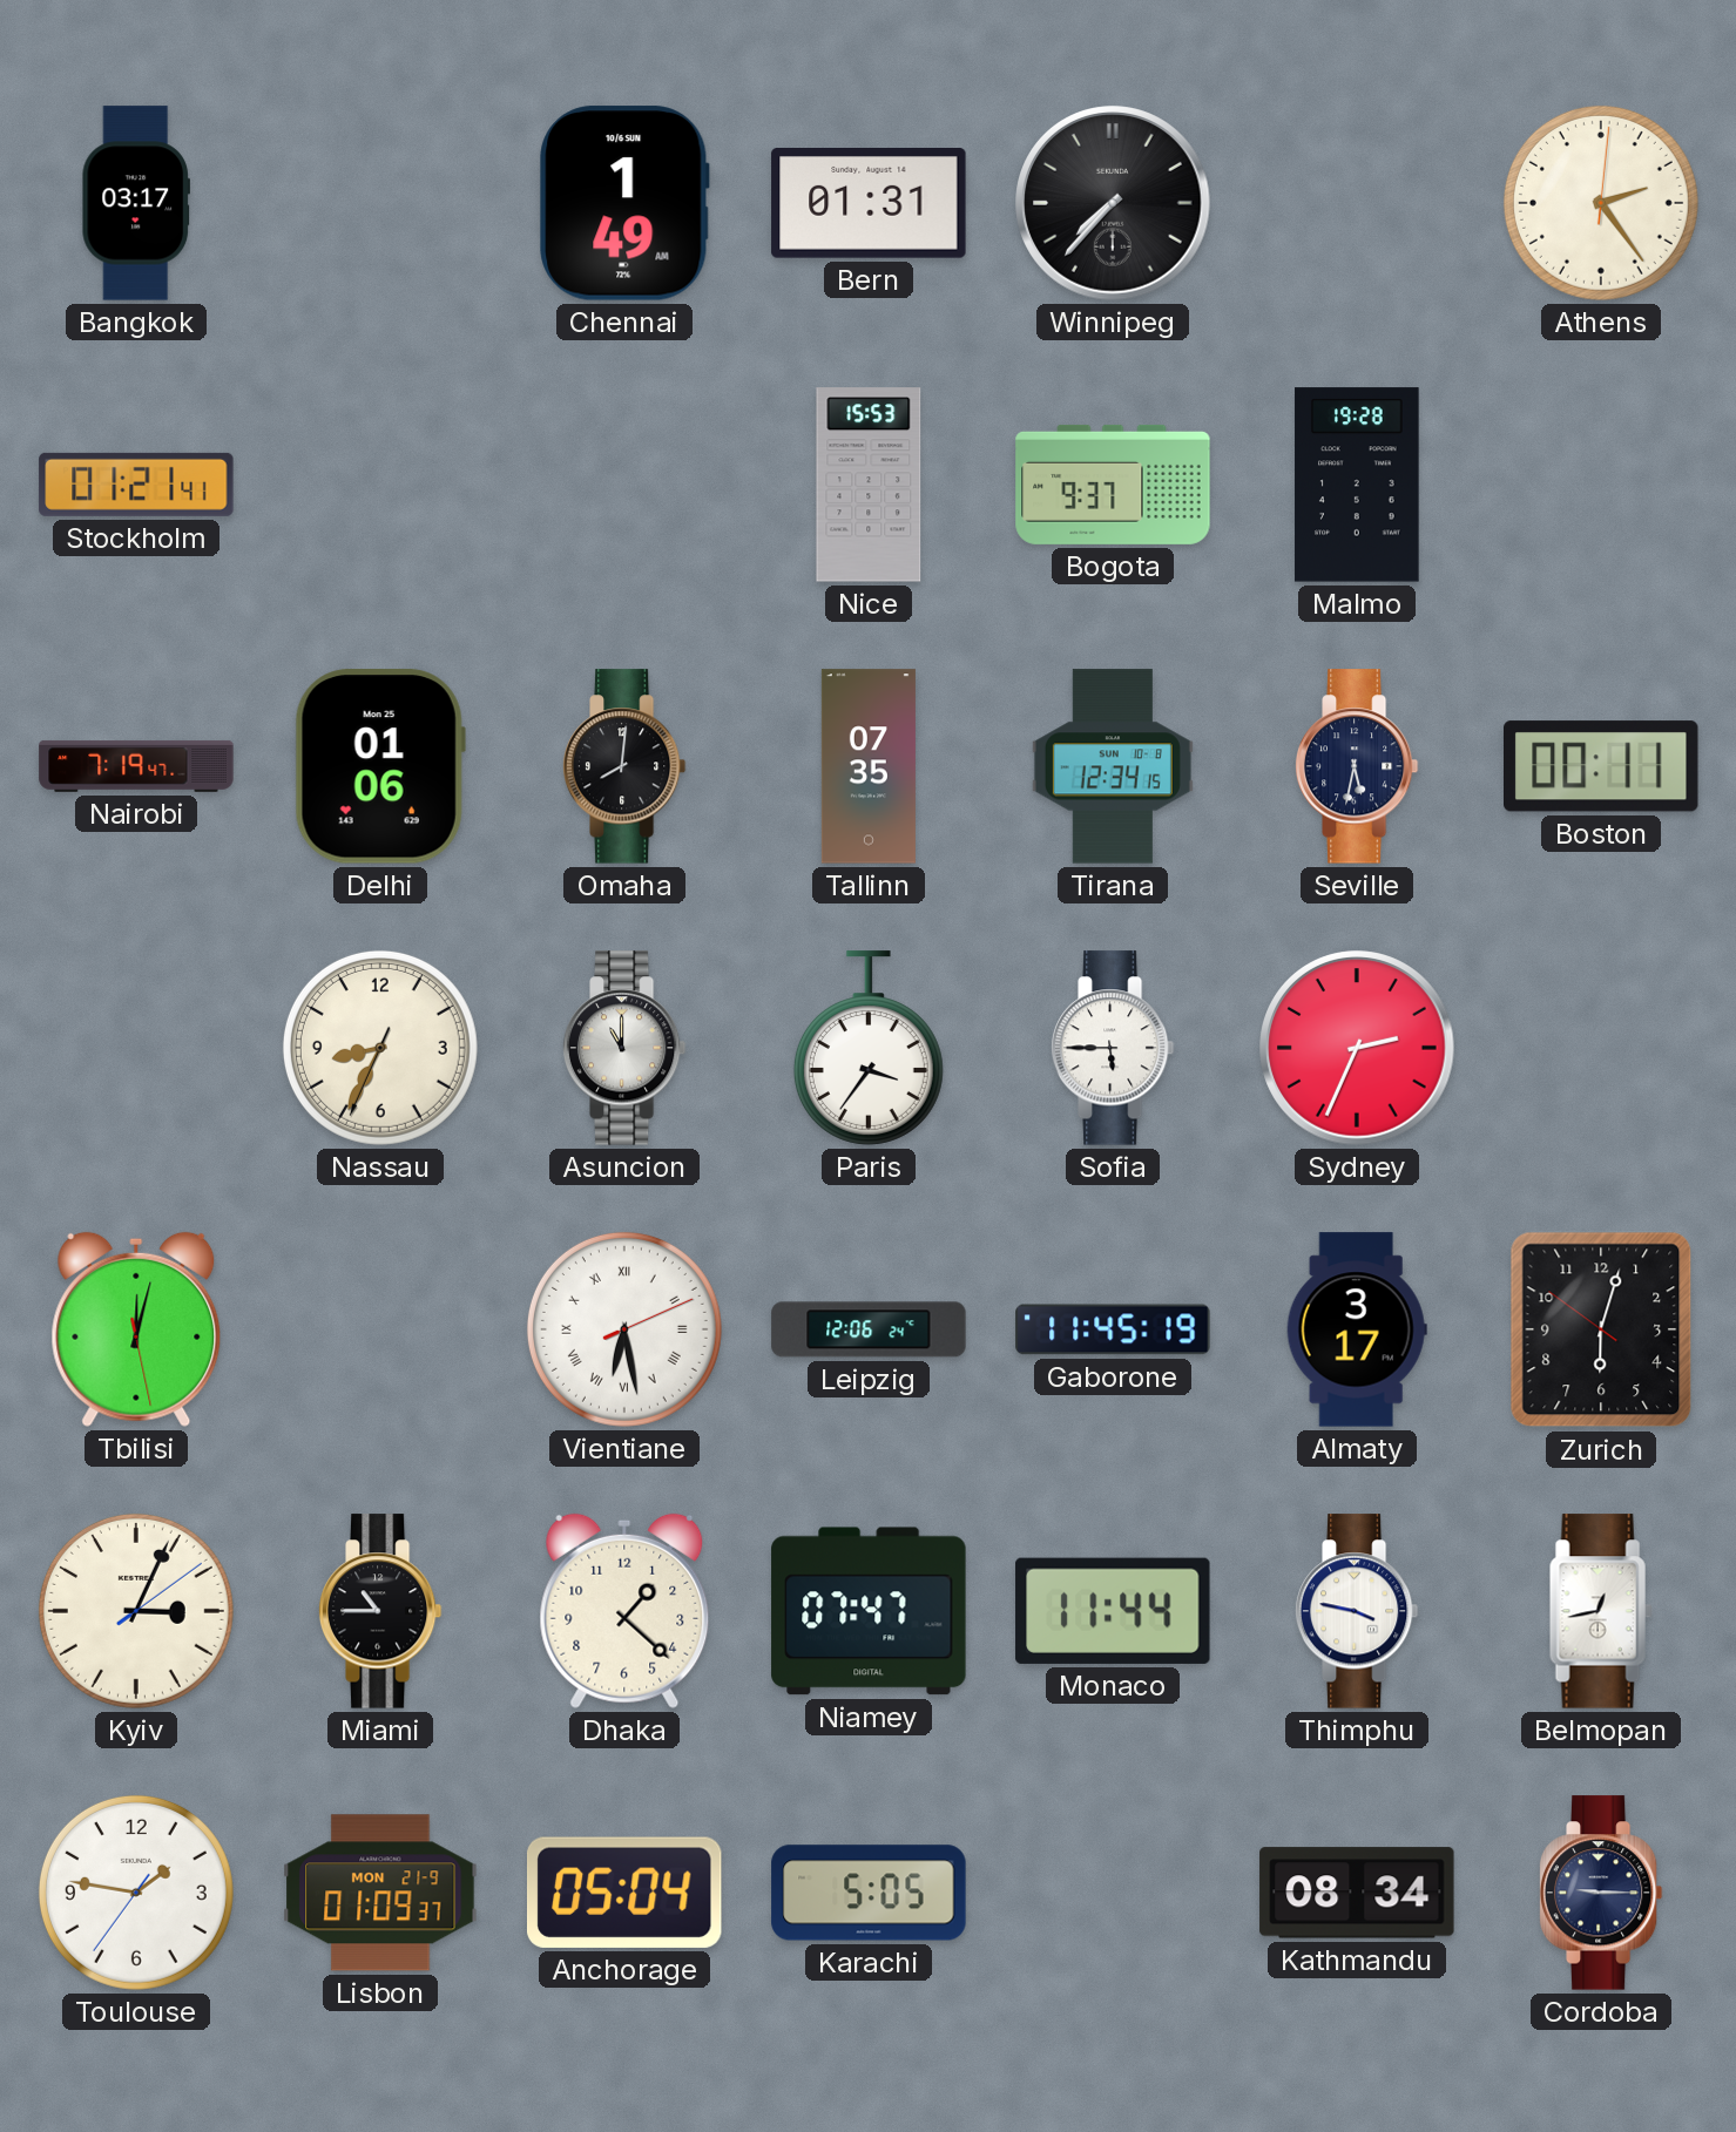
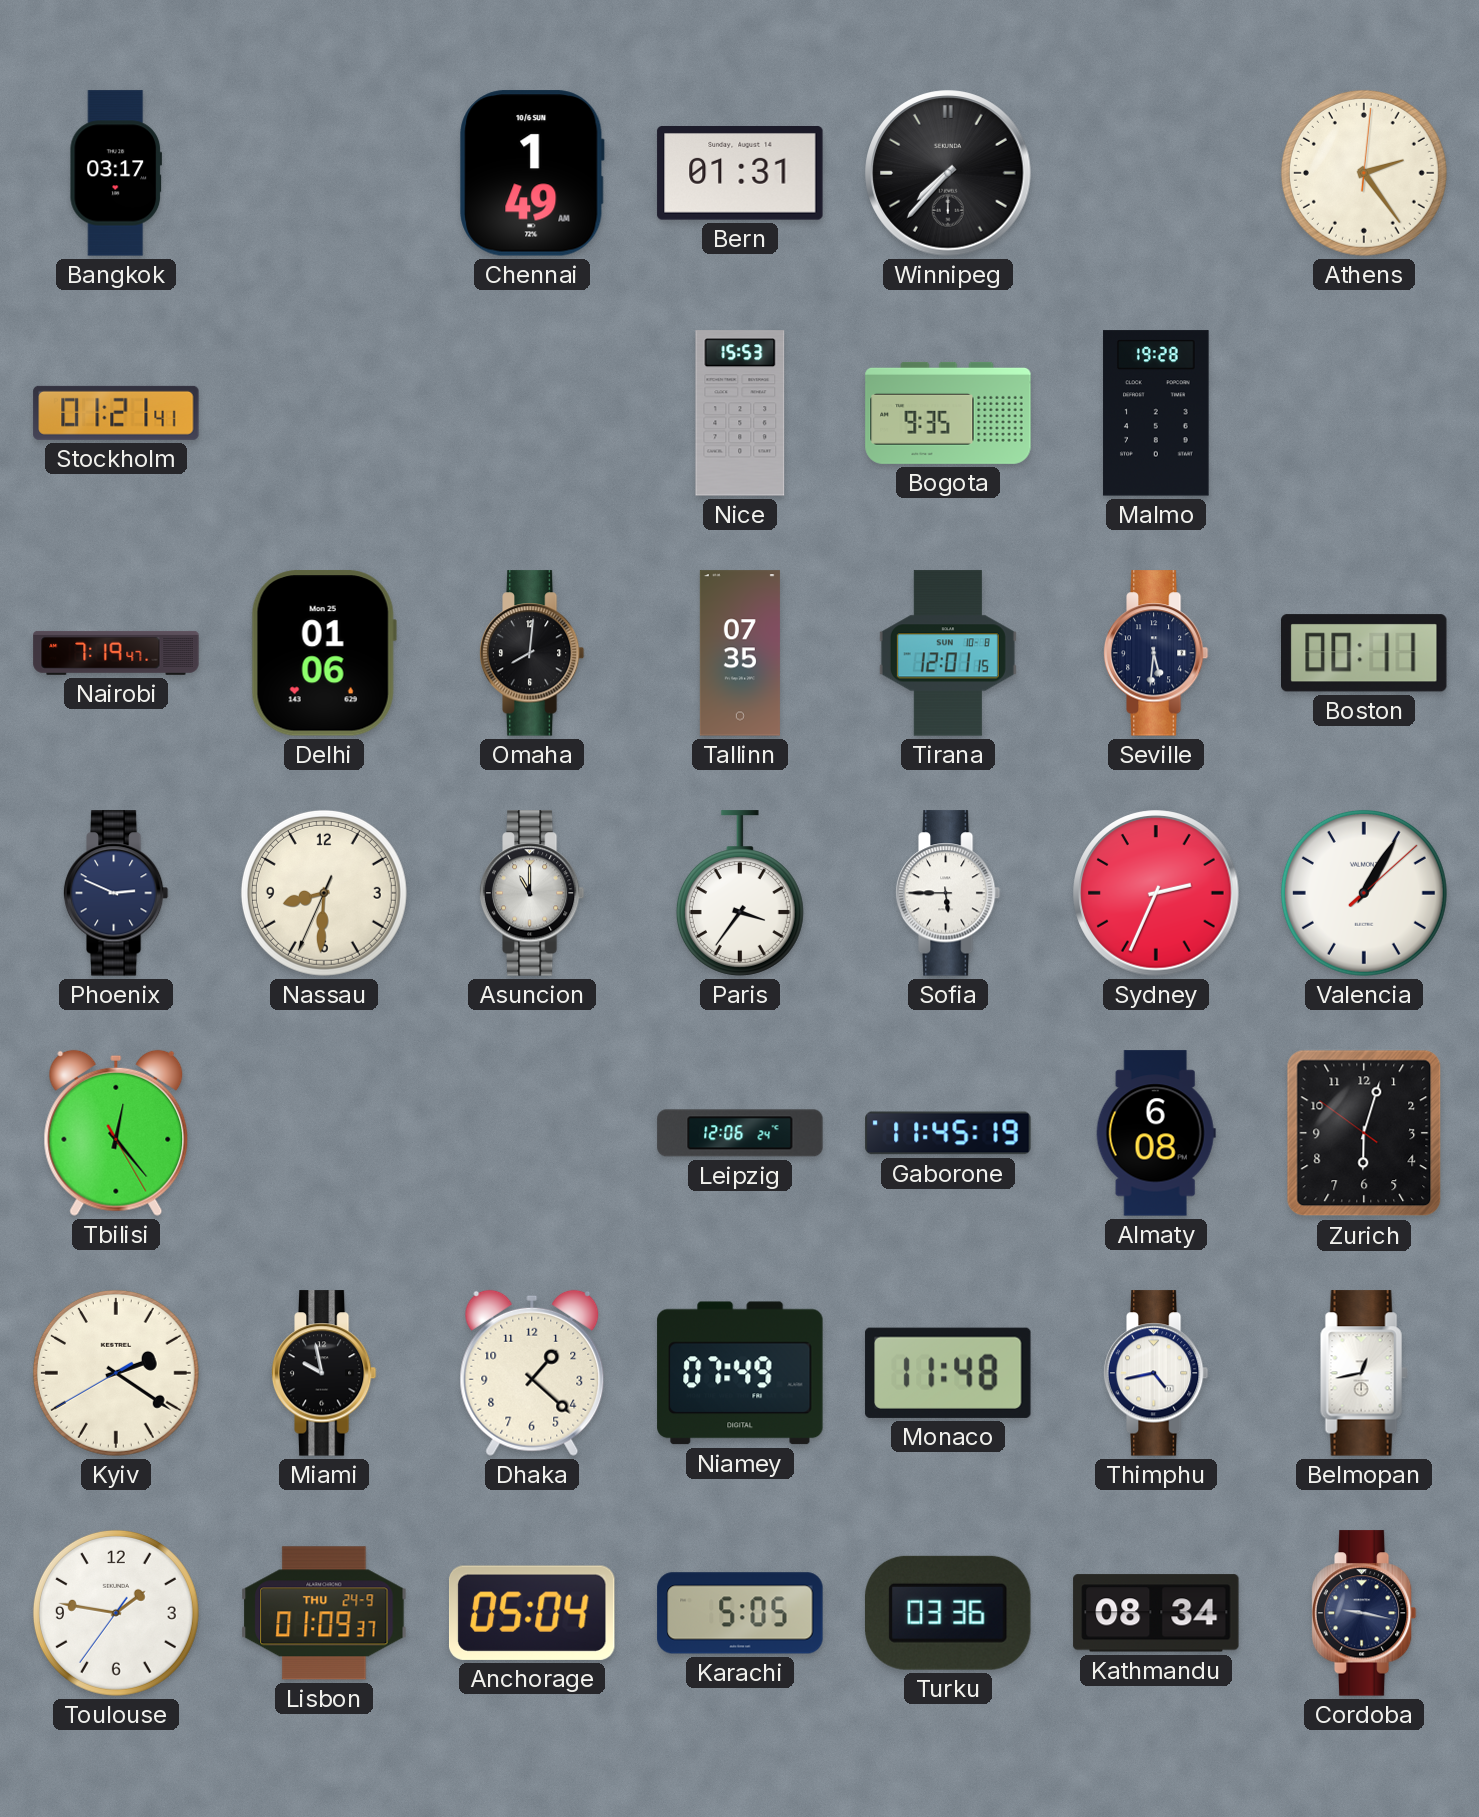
Bogota: 9:37 -> 9:35
Tirana: 12:34 -> 12:01
Seville: 5:32 -> 5:31
Phoenix: none -> 2:49
Nassau: 8:34 -> 8:30
Valencia: none -> 1:05
Tbilisi: 12:02 -> 12:23
Vientiane: 6:28 -> none
Almaty: 3:17 -> 6:08
Kyiv: 3:04 -> 2:20
Miami: 10:45 -> 9:58
Niamey: 07:47 -> 07:49
Monaco: 11:44 -> 11:48
Thimphu: 3:47 -> 4:43
Lisbon date: MON 21-9 -> THU 24-9
Turku: none -> 03:36
Cordoba: 9:15 -> 9:17
